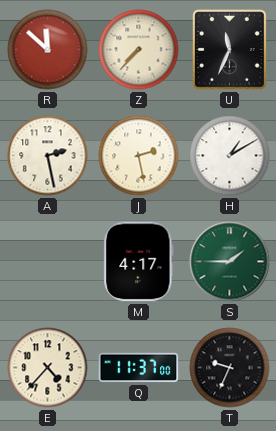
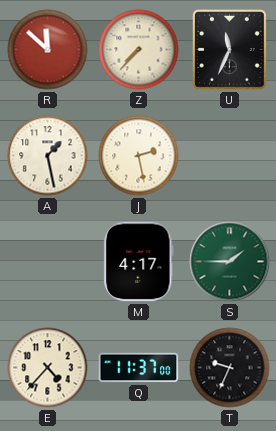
A: 2:28 -> 1:28
H: 1:10 -> none
